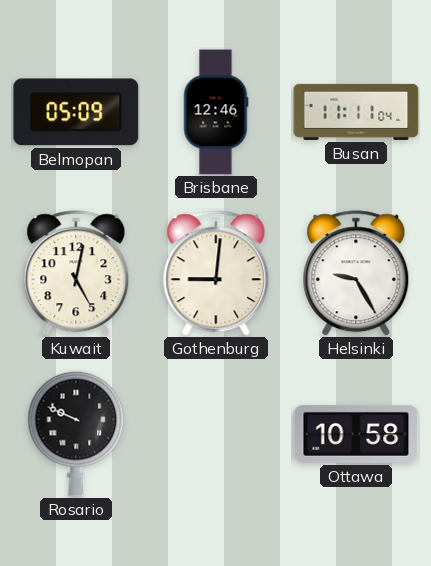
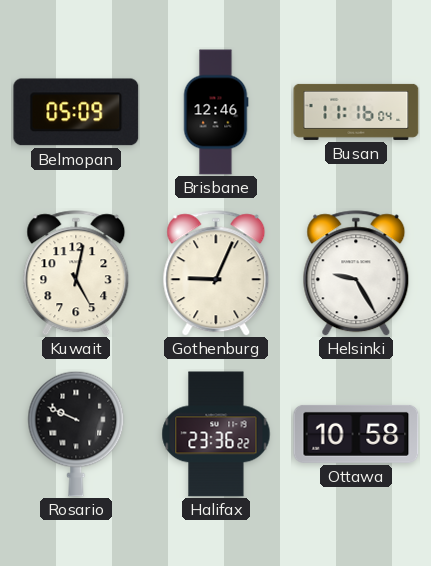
Busan: 11:11 -> 11:16
Gothenburg: 9:01 -> 9:04
Halifax: none -> 23:36
